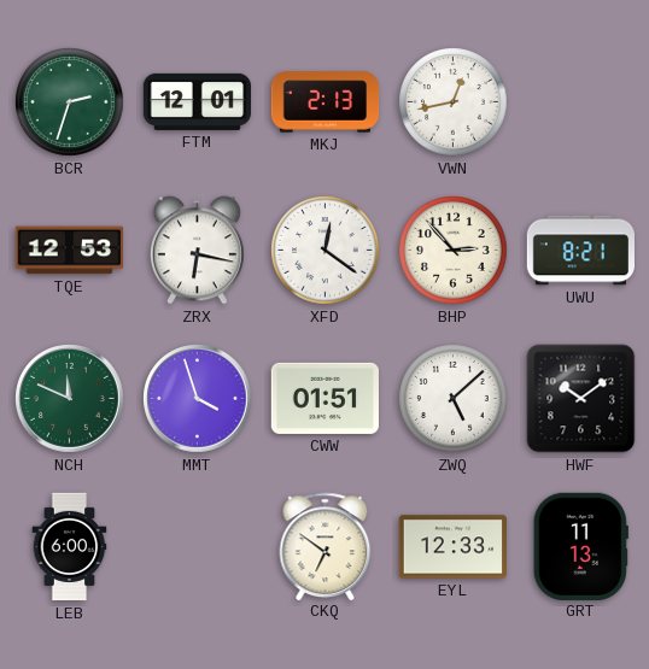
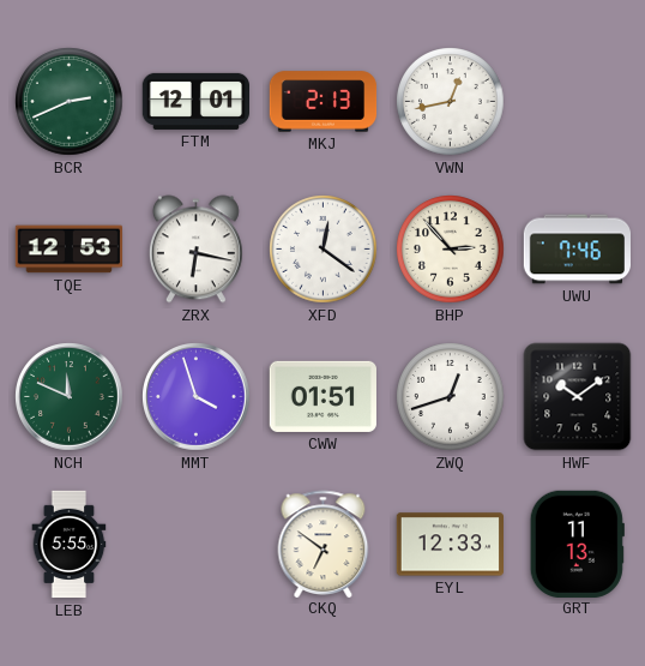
BCR: 2:33 -> 2:41
UWU: 8:21 -> 7:46
ZWQ: 5:08 -> 12:42
LEB: 6:00 -> 5:55
